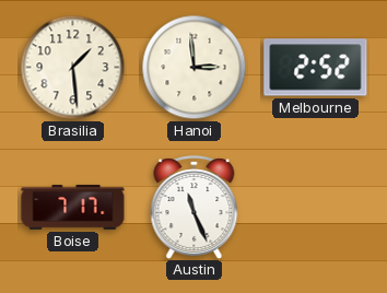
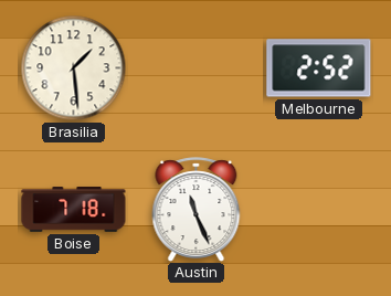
Hanoi: 2:59 -> none
Boise: 7:17 -> 7:18
